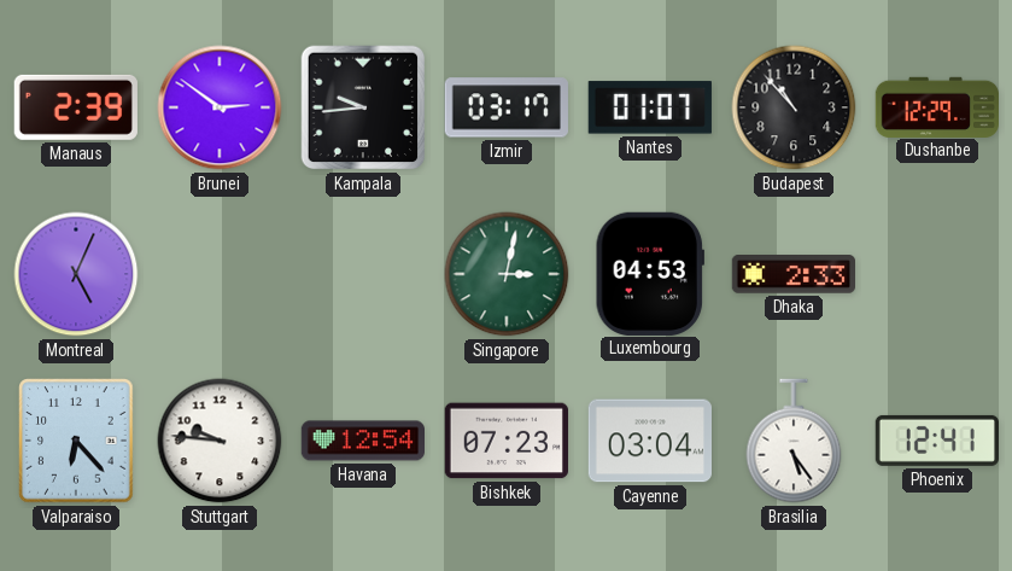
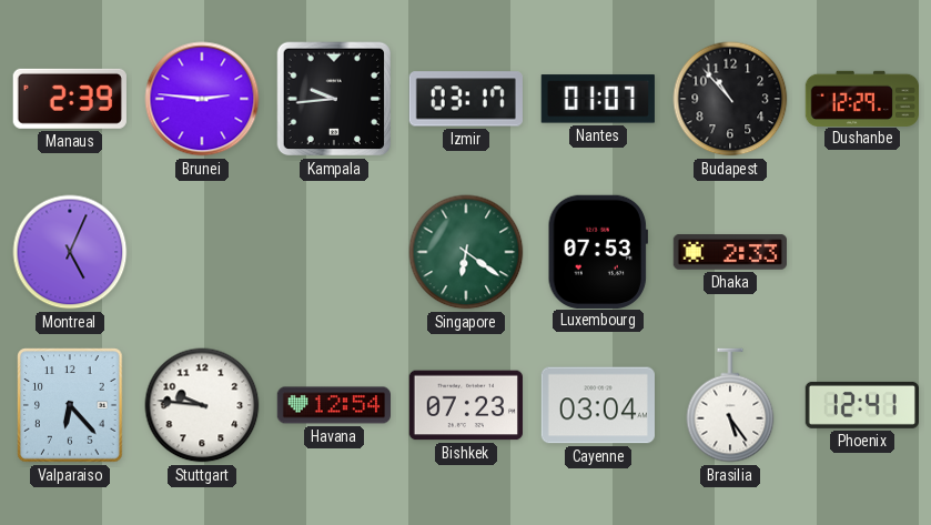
Brunei: 2:51 -> 2:46
Singapore: 3:02 -> 6:21
Luxembourg: 04:53 -> 07:53
